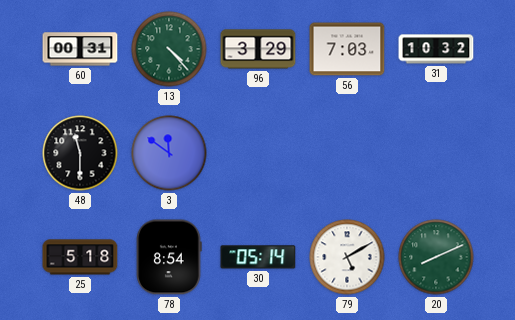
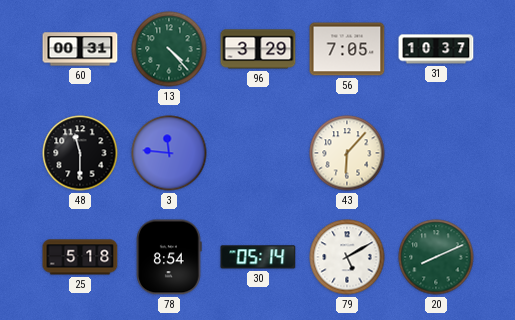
56: 7:03 -> 7:05
31: 10:32 -> 10:37
3: 11:51 -> 11:46
43: none -> 6:07
